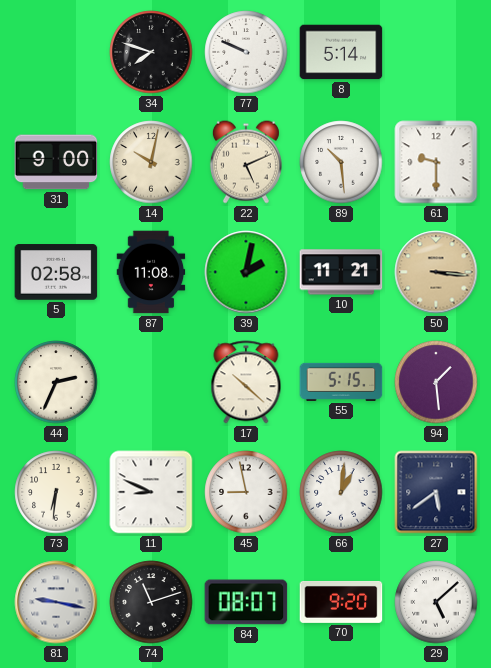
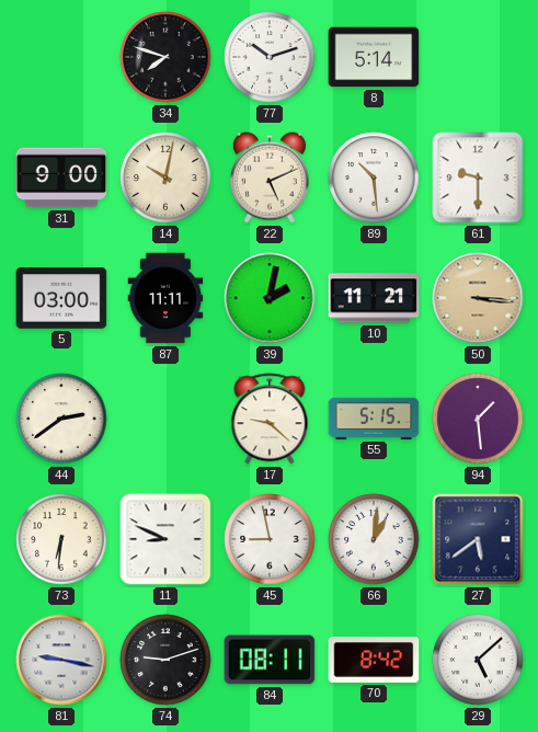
77: 9:49 -> 10:12
5: 02:58 -> 03:00
87: 11:08 -> 11:11
44: 2:34 -> 2:39
17: 10:22 -> 9:22
74: 11:12 -> 9:12
84: 08:07 -> 08:11
70: 9:20 -> 8:42
